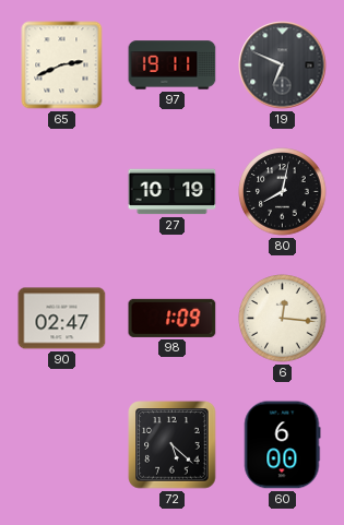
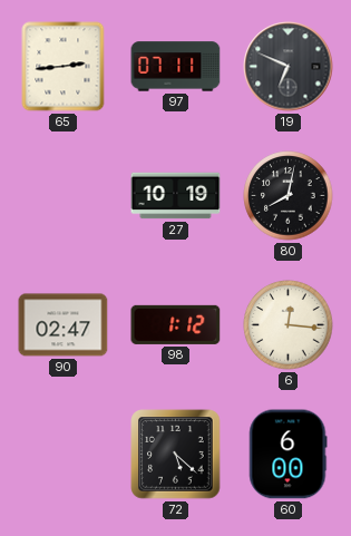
65: 2:41 -> 2:44
97: 19:11 -> 07:11
98: 1:09 -> 1:12
